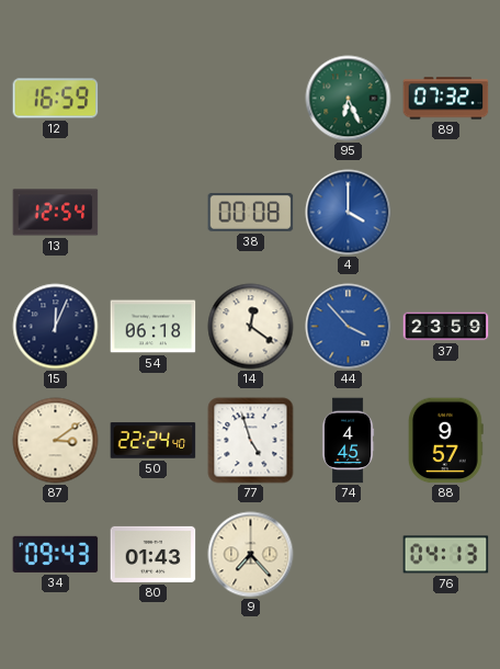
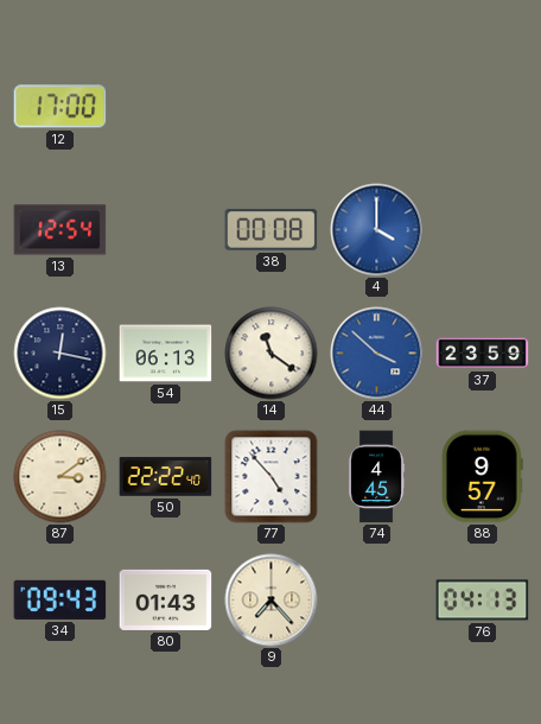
12: 16:59 -> 17:00
95: 6:26 -> none
89: 07:32 -> none
15: 12:04 -> 12:17
54: 06:18 -> 06:13
14: 12:21 -> 11:21
44: 3:53 -> 3:52
50: 22:24 -> 22:22
77: 4:57 -> 4:53
